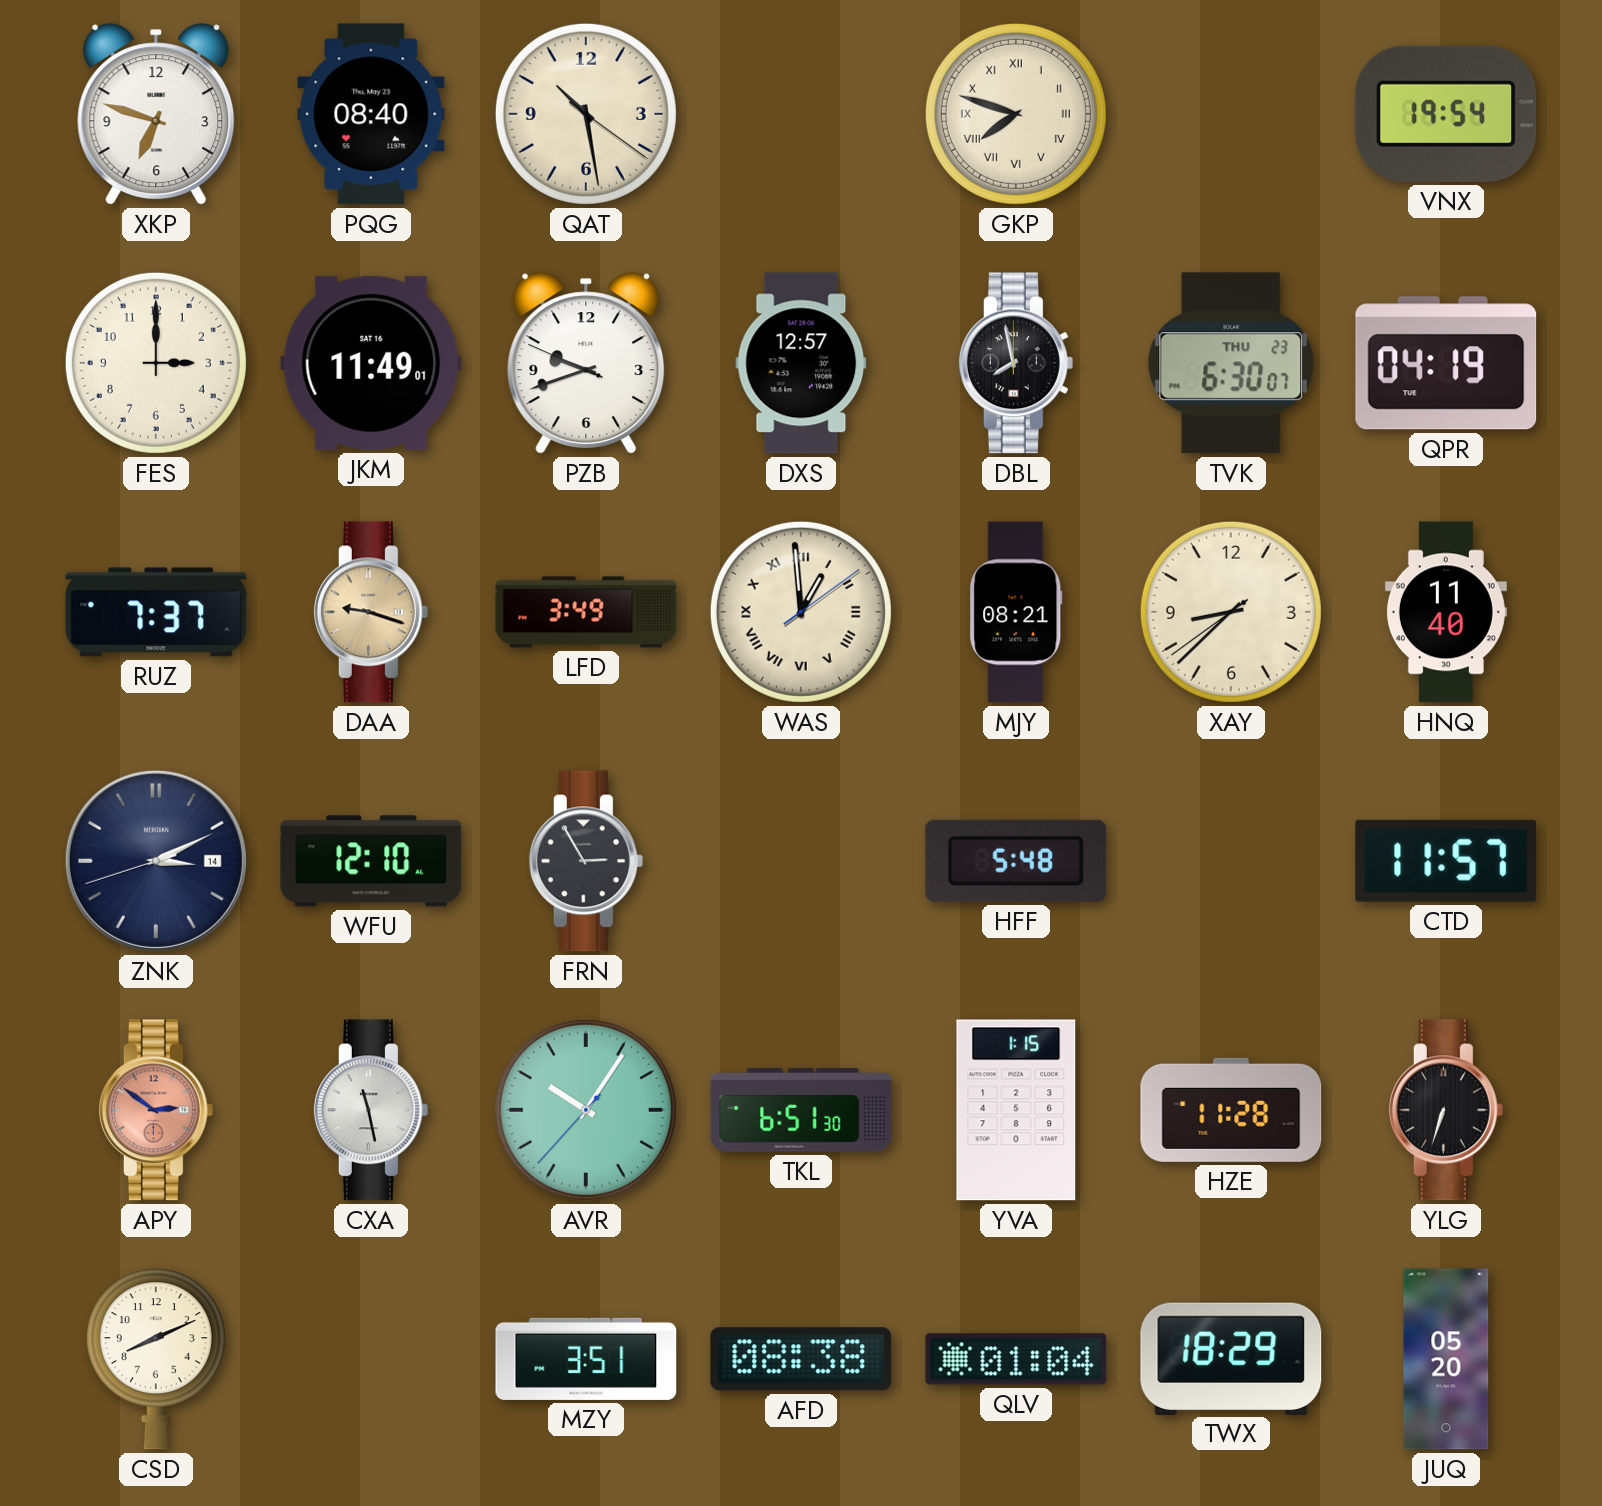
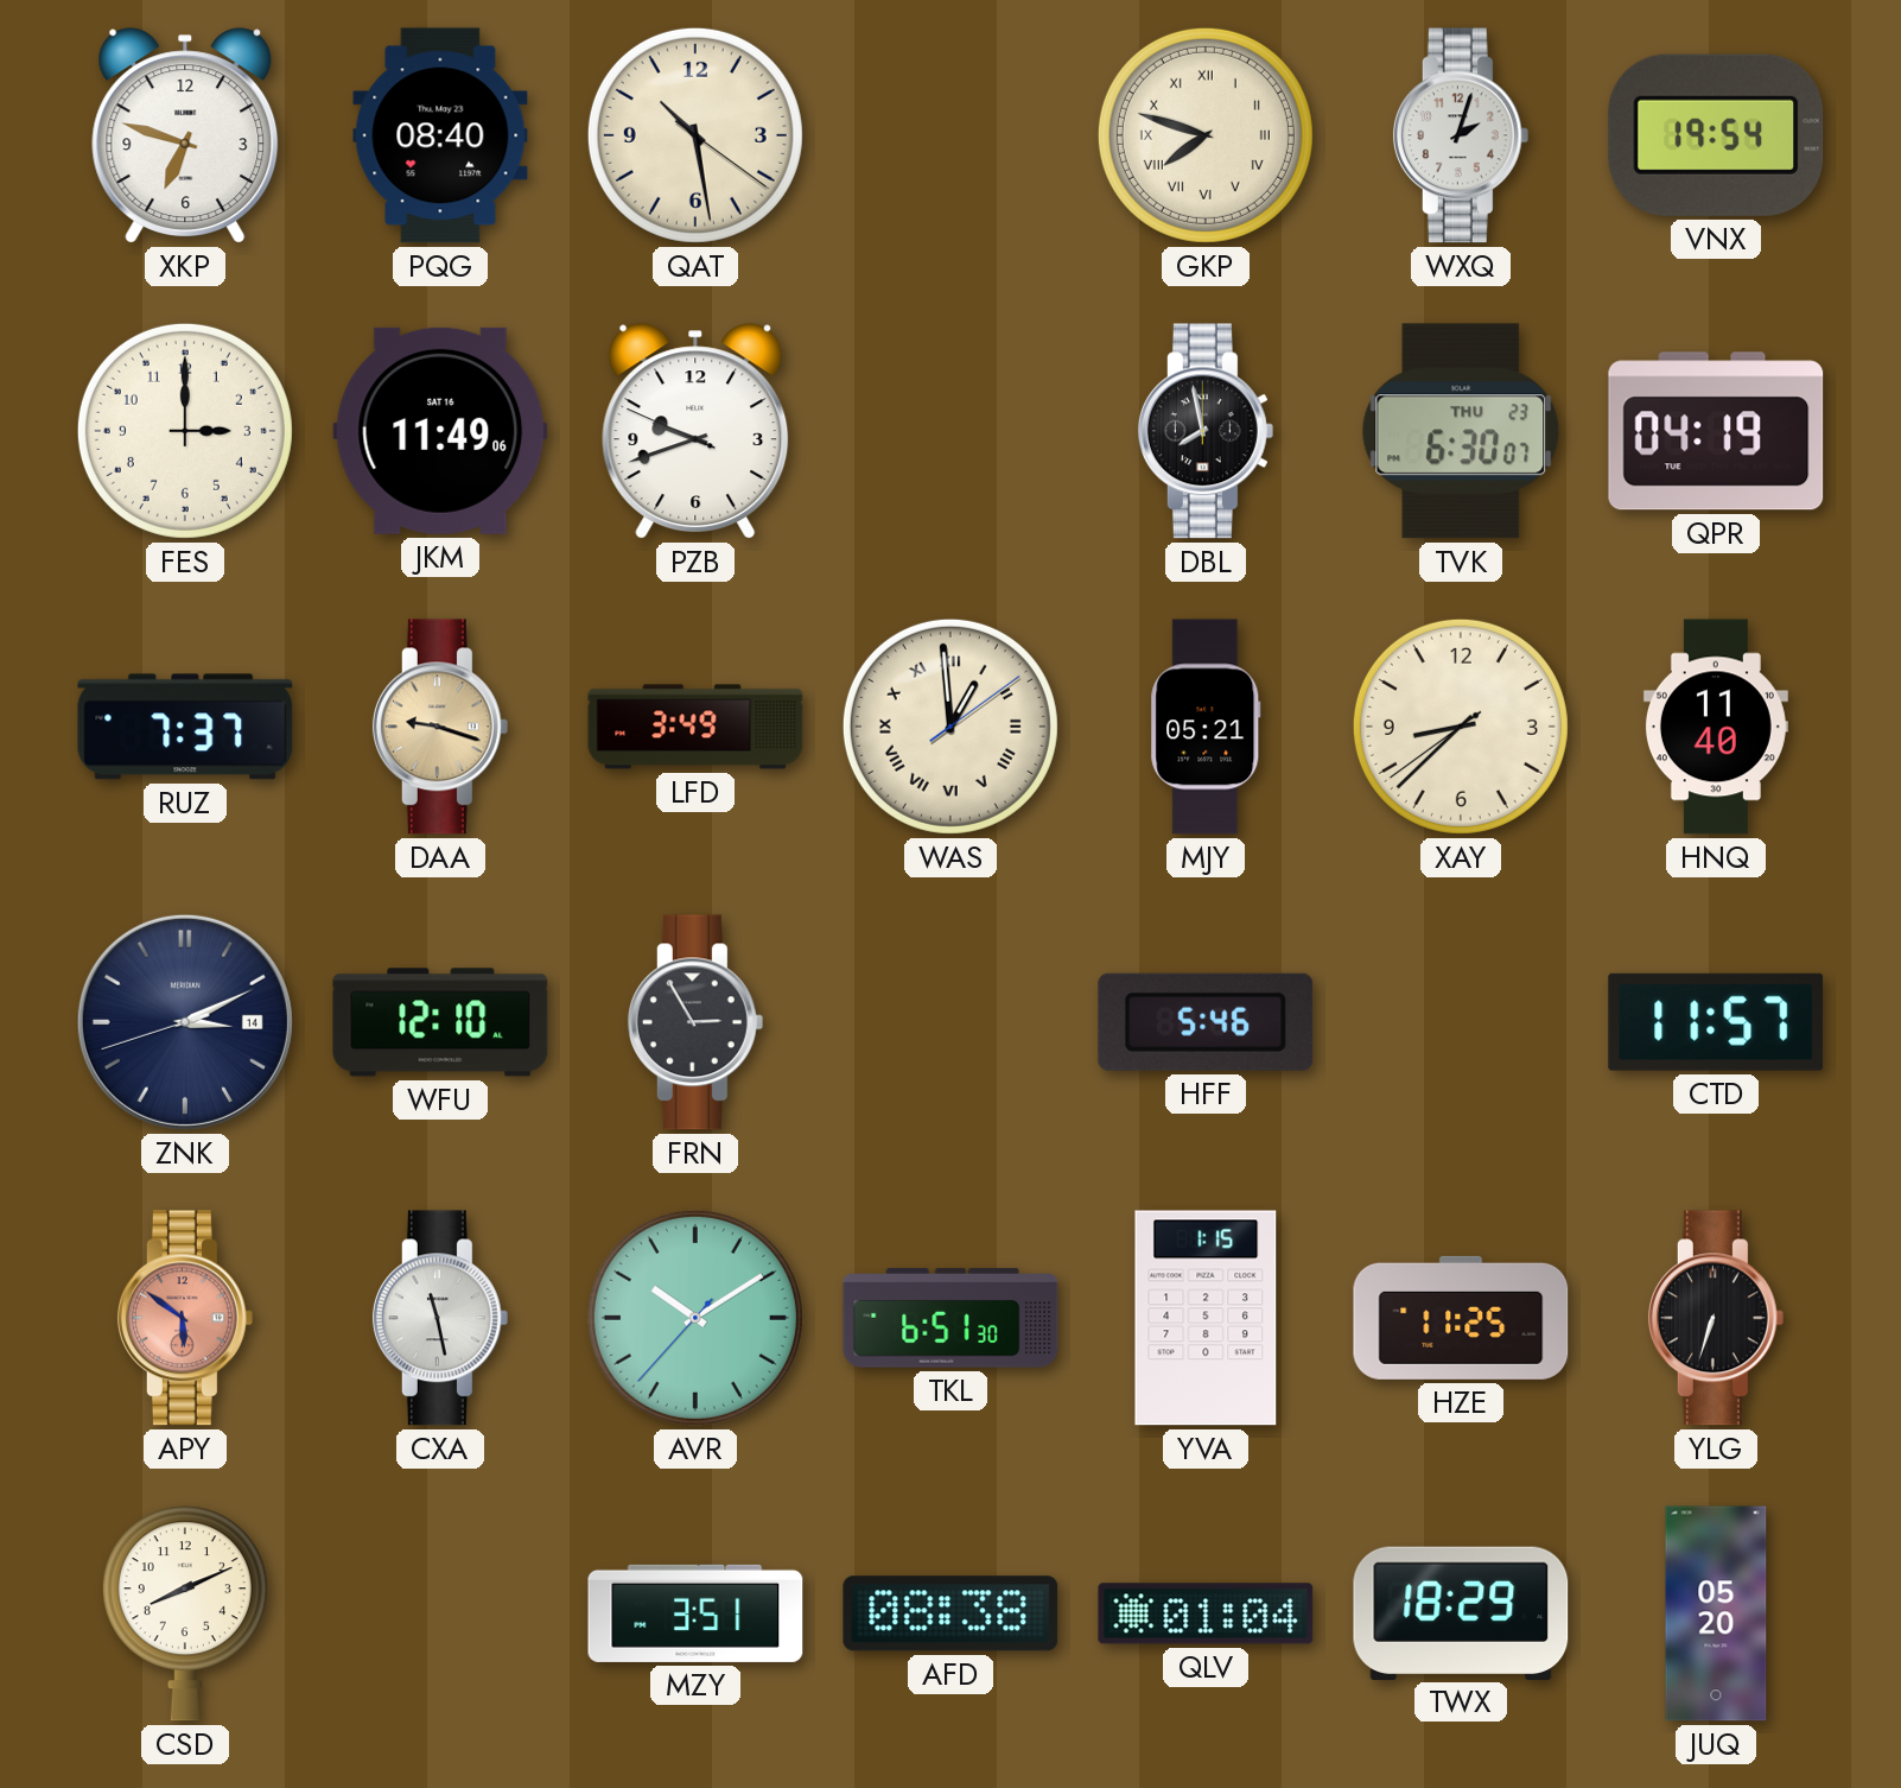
WXQ: none -> 2:03
JKM: 11:49:01 -> 11:49:06
DXS: 12:57 -> none
MJY: 08:21 -> 05:21
HFF: 5:48 -> 5:46
APY: 2:51 -> 5:51
AVR: 10:05 -> 10:09
HZE: 11:28 -> 11:25
